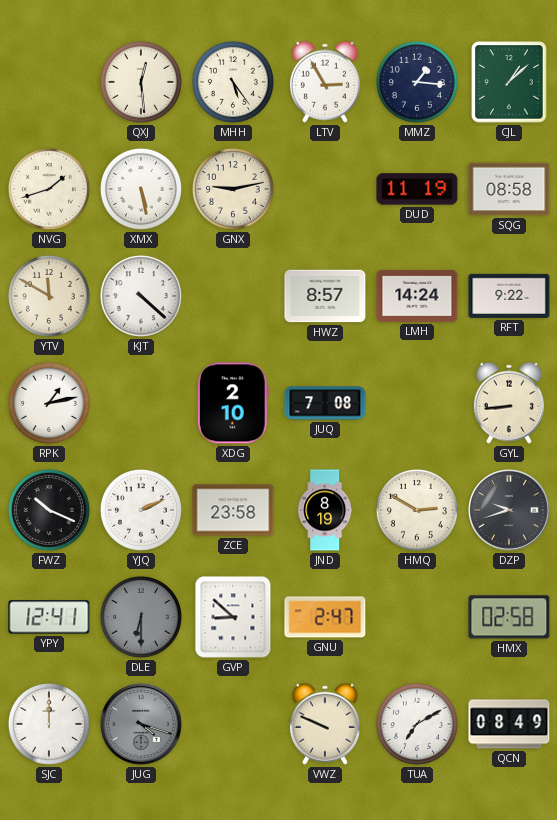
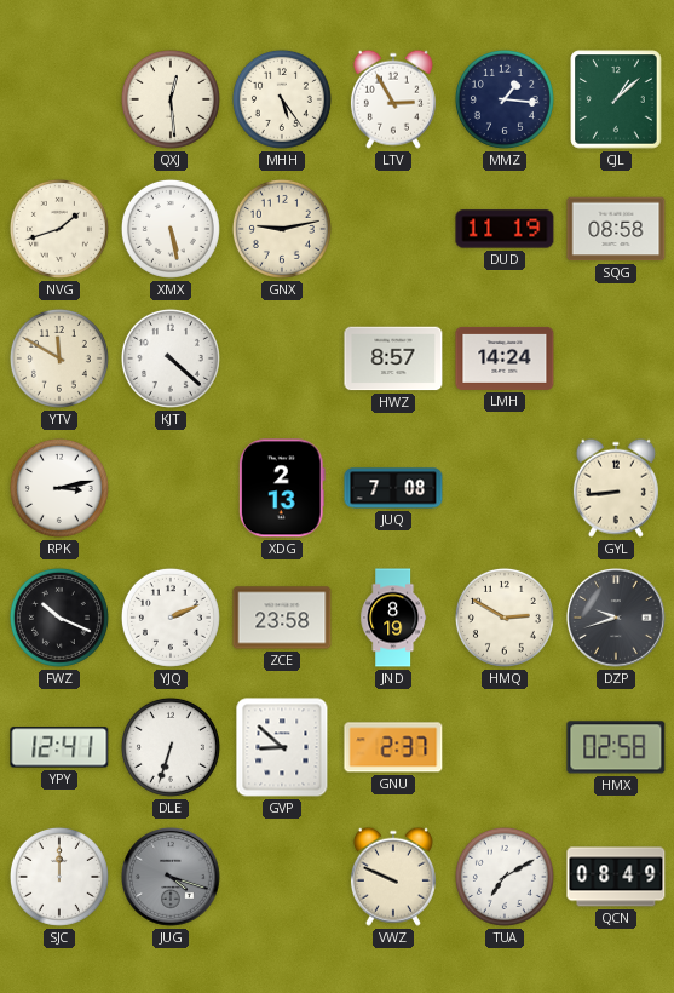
RFT: 9:22 -> none
RPK: 1:13 -> 3:13
XDG: 2:10 -> 2:13
DLE: 6:30 -> 6:33
DLE dial: grey -> white
GNU: 2:47 -> 2:37
